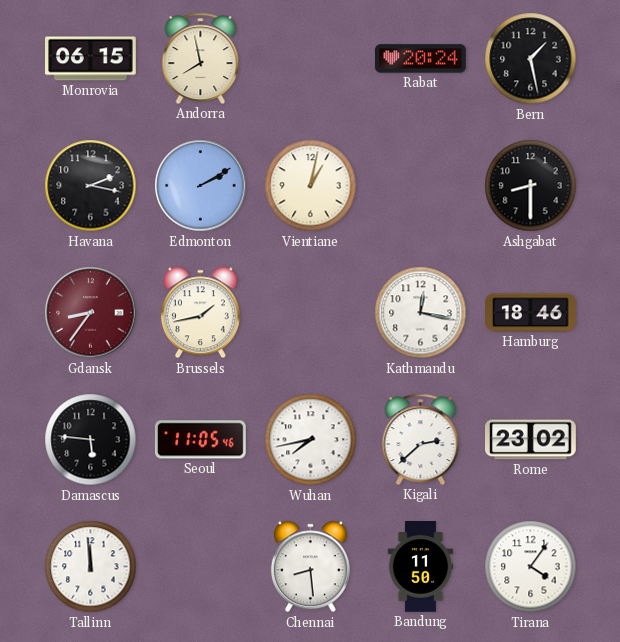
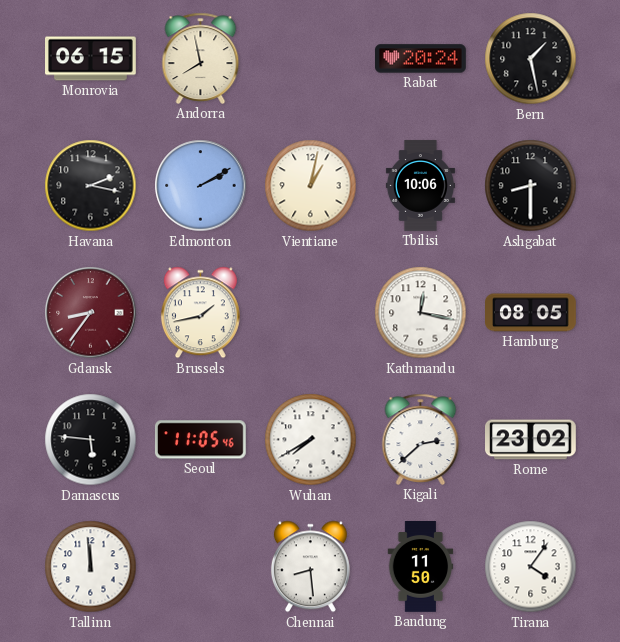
Tbilisi: none -> 10:06
Hamburg: 18:46 -> 08:05
Wuhan: 7:43 -> 7:40
